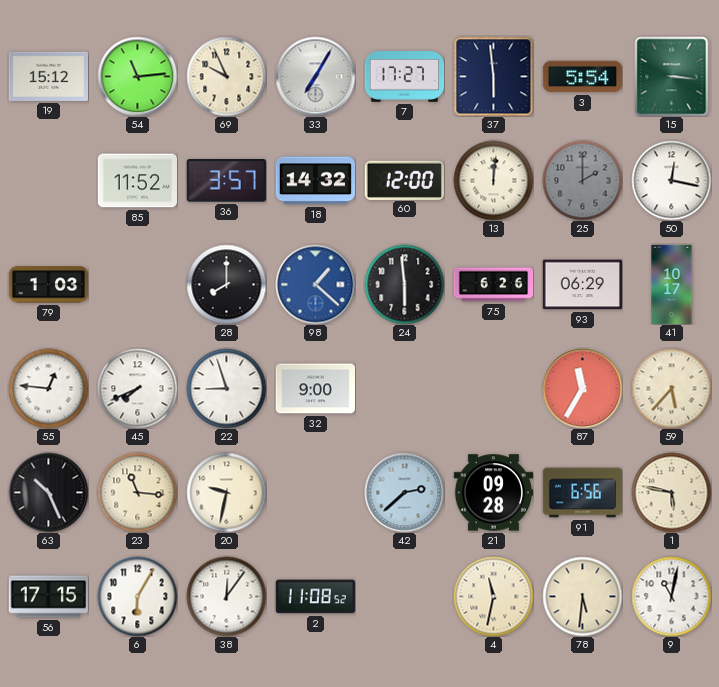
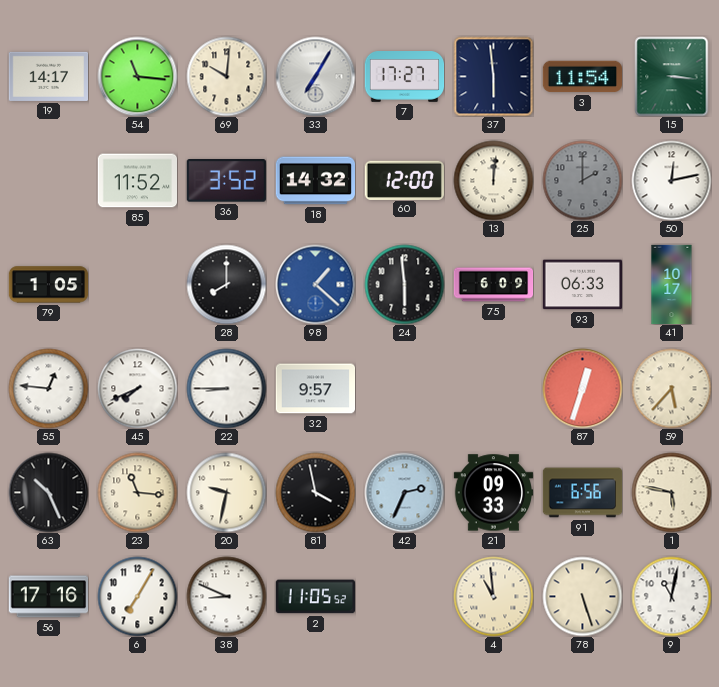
19: 15:12 -> 14:17
54: 11:14 -> 11:16
69: 9:56 -> 10:01
3: 5:54 -> 11:54
36: 3:57 -> 3:52
50: 12:17 -> 12:13
79: 1:03 -> 1:05
75: 6:26 -> 6:09
93: 06:29 -> 06:33
22: 8:57 -> 8:45
32: 9:00 -> 9:57
87: 11:35 -> 12:33
81: none -> 3:58
42: 2:38 -> 2:34
21: 09:28 -> 09:33
56: 17:15 -> 17:16
6: 6:05 -> 7:05
38: 12:06 -> 8:49
2: 11:08 -> 11:05
4: 11:32 -> 10:59
78: 5:31 -> 5:27
